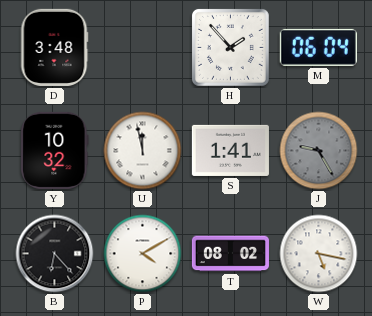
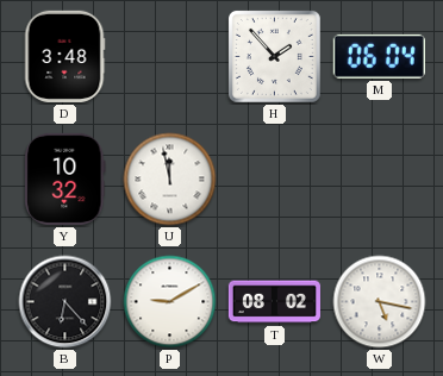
S: 1:41 -> none
J: 9:25 -> none
P: 4:10 -> 9:10
